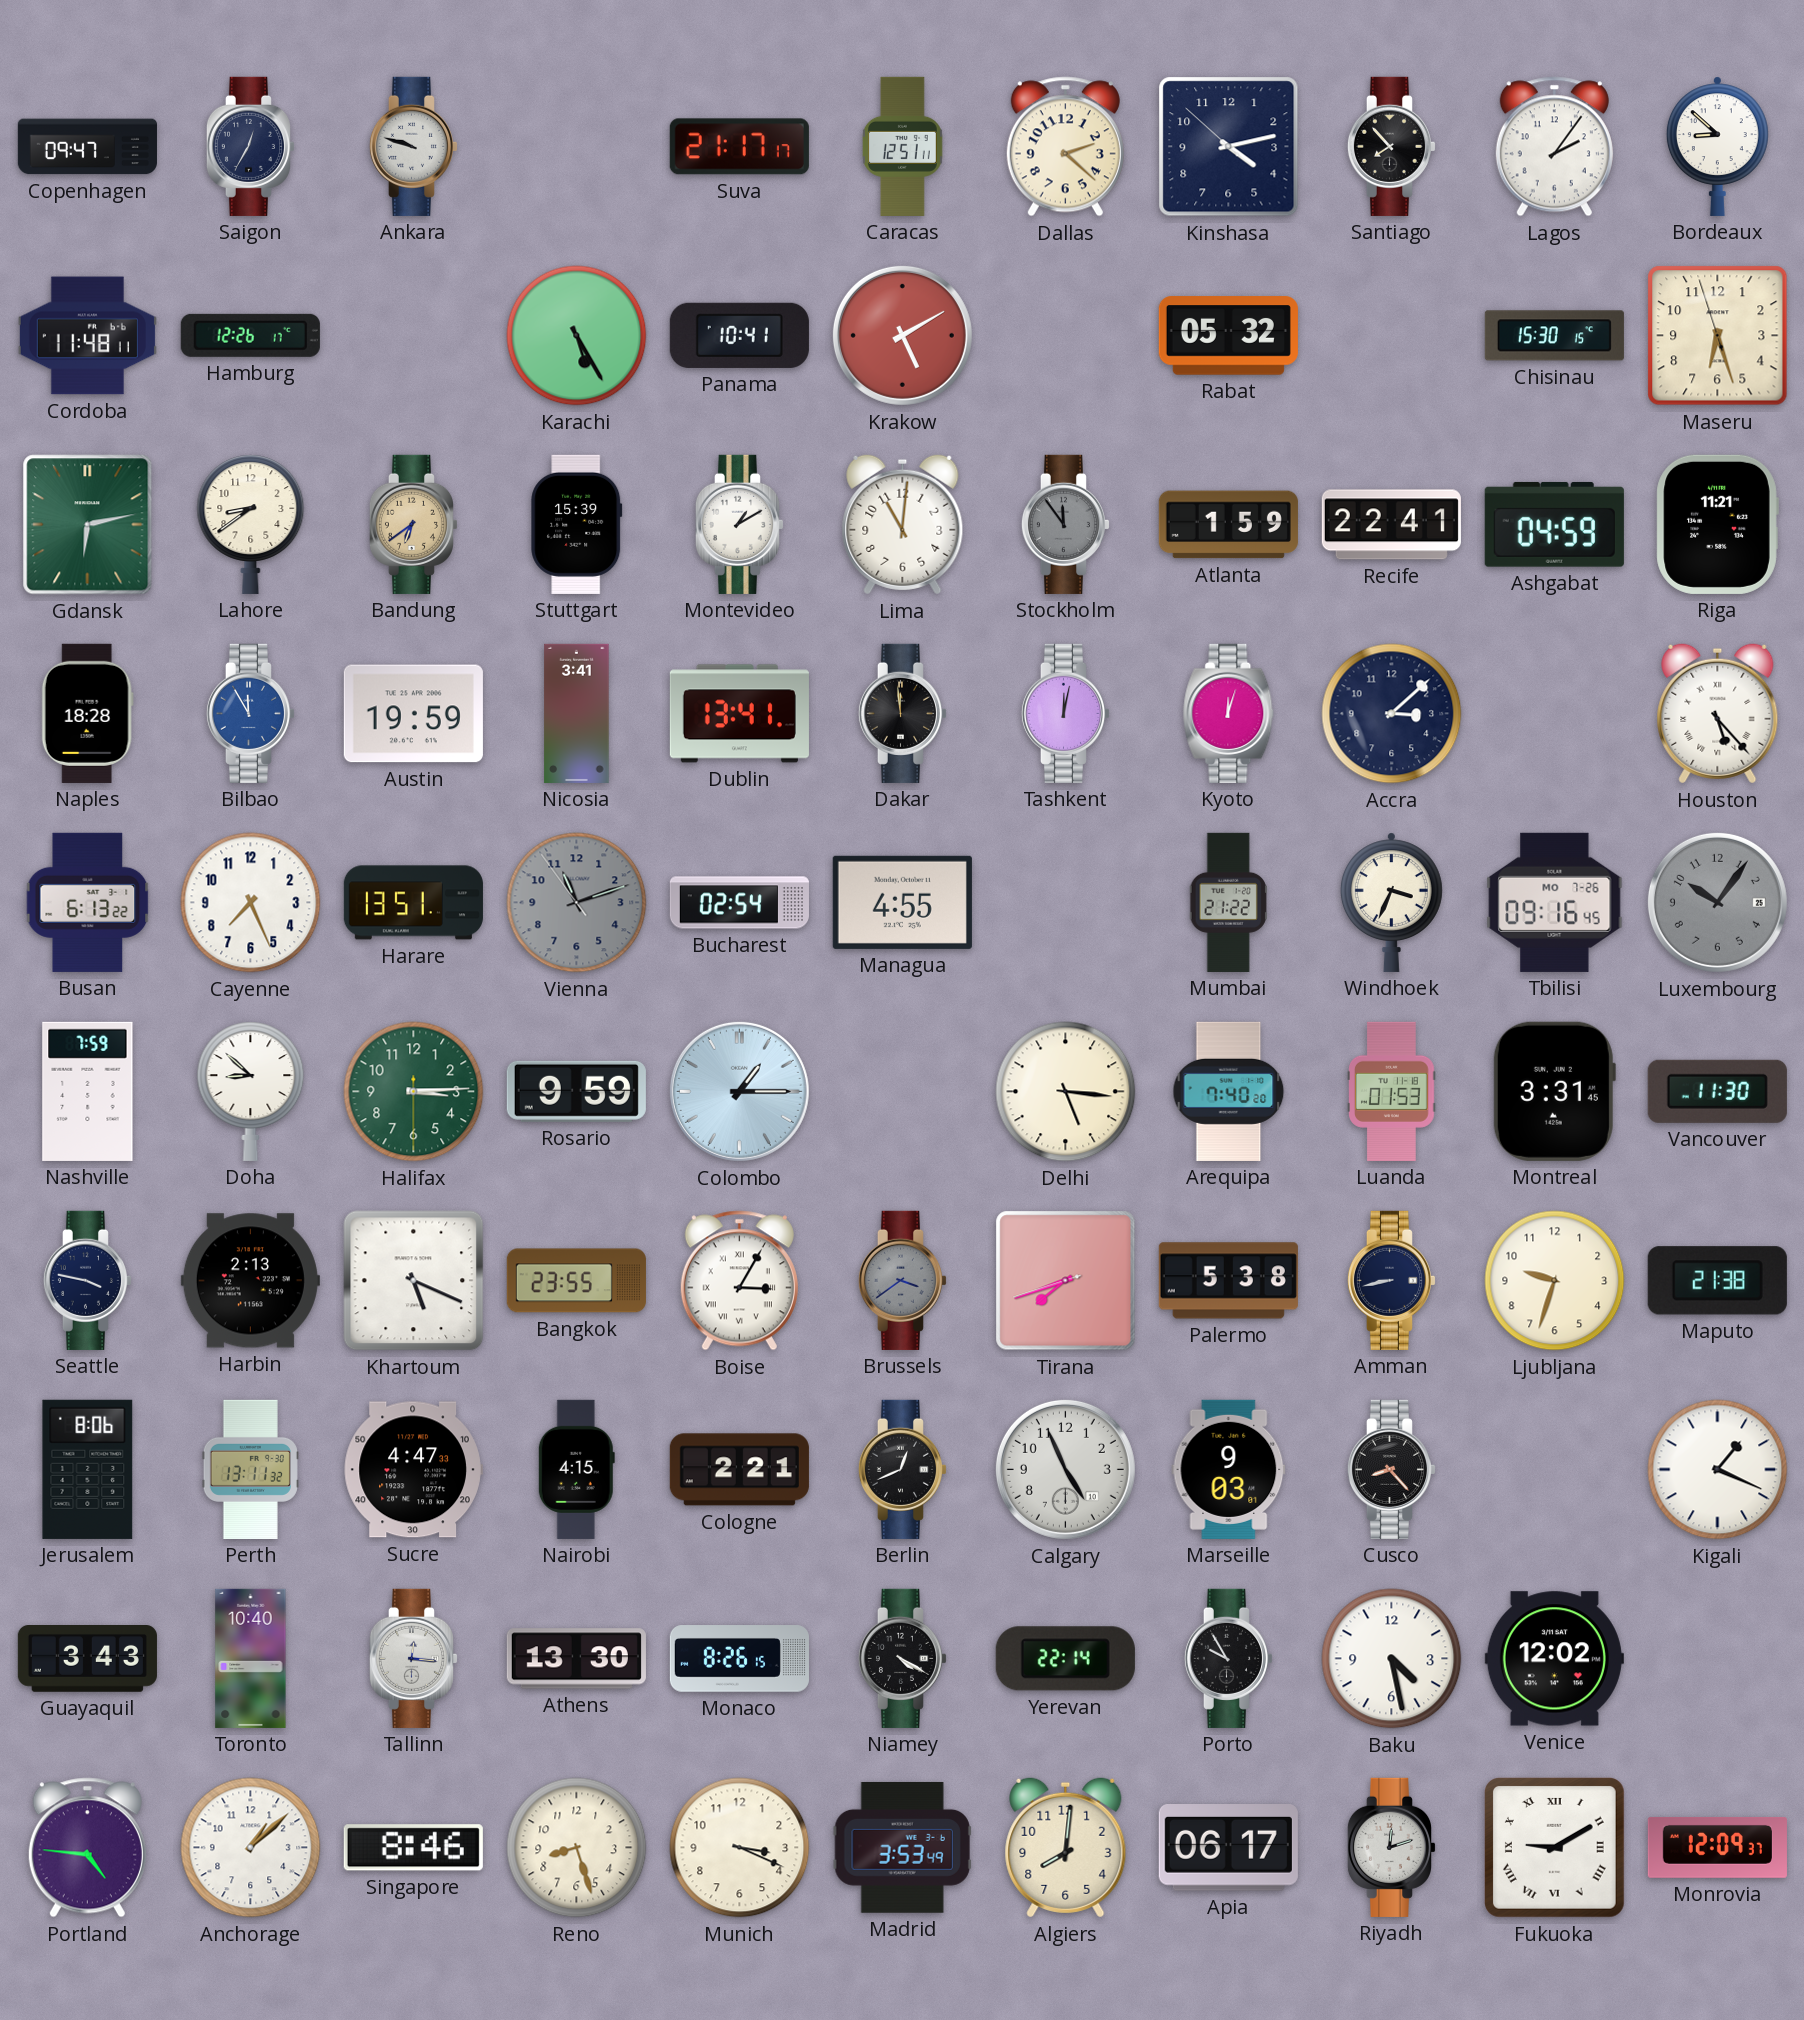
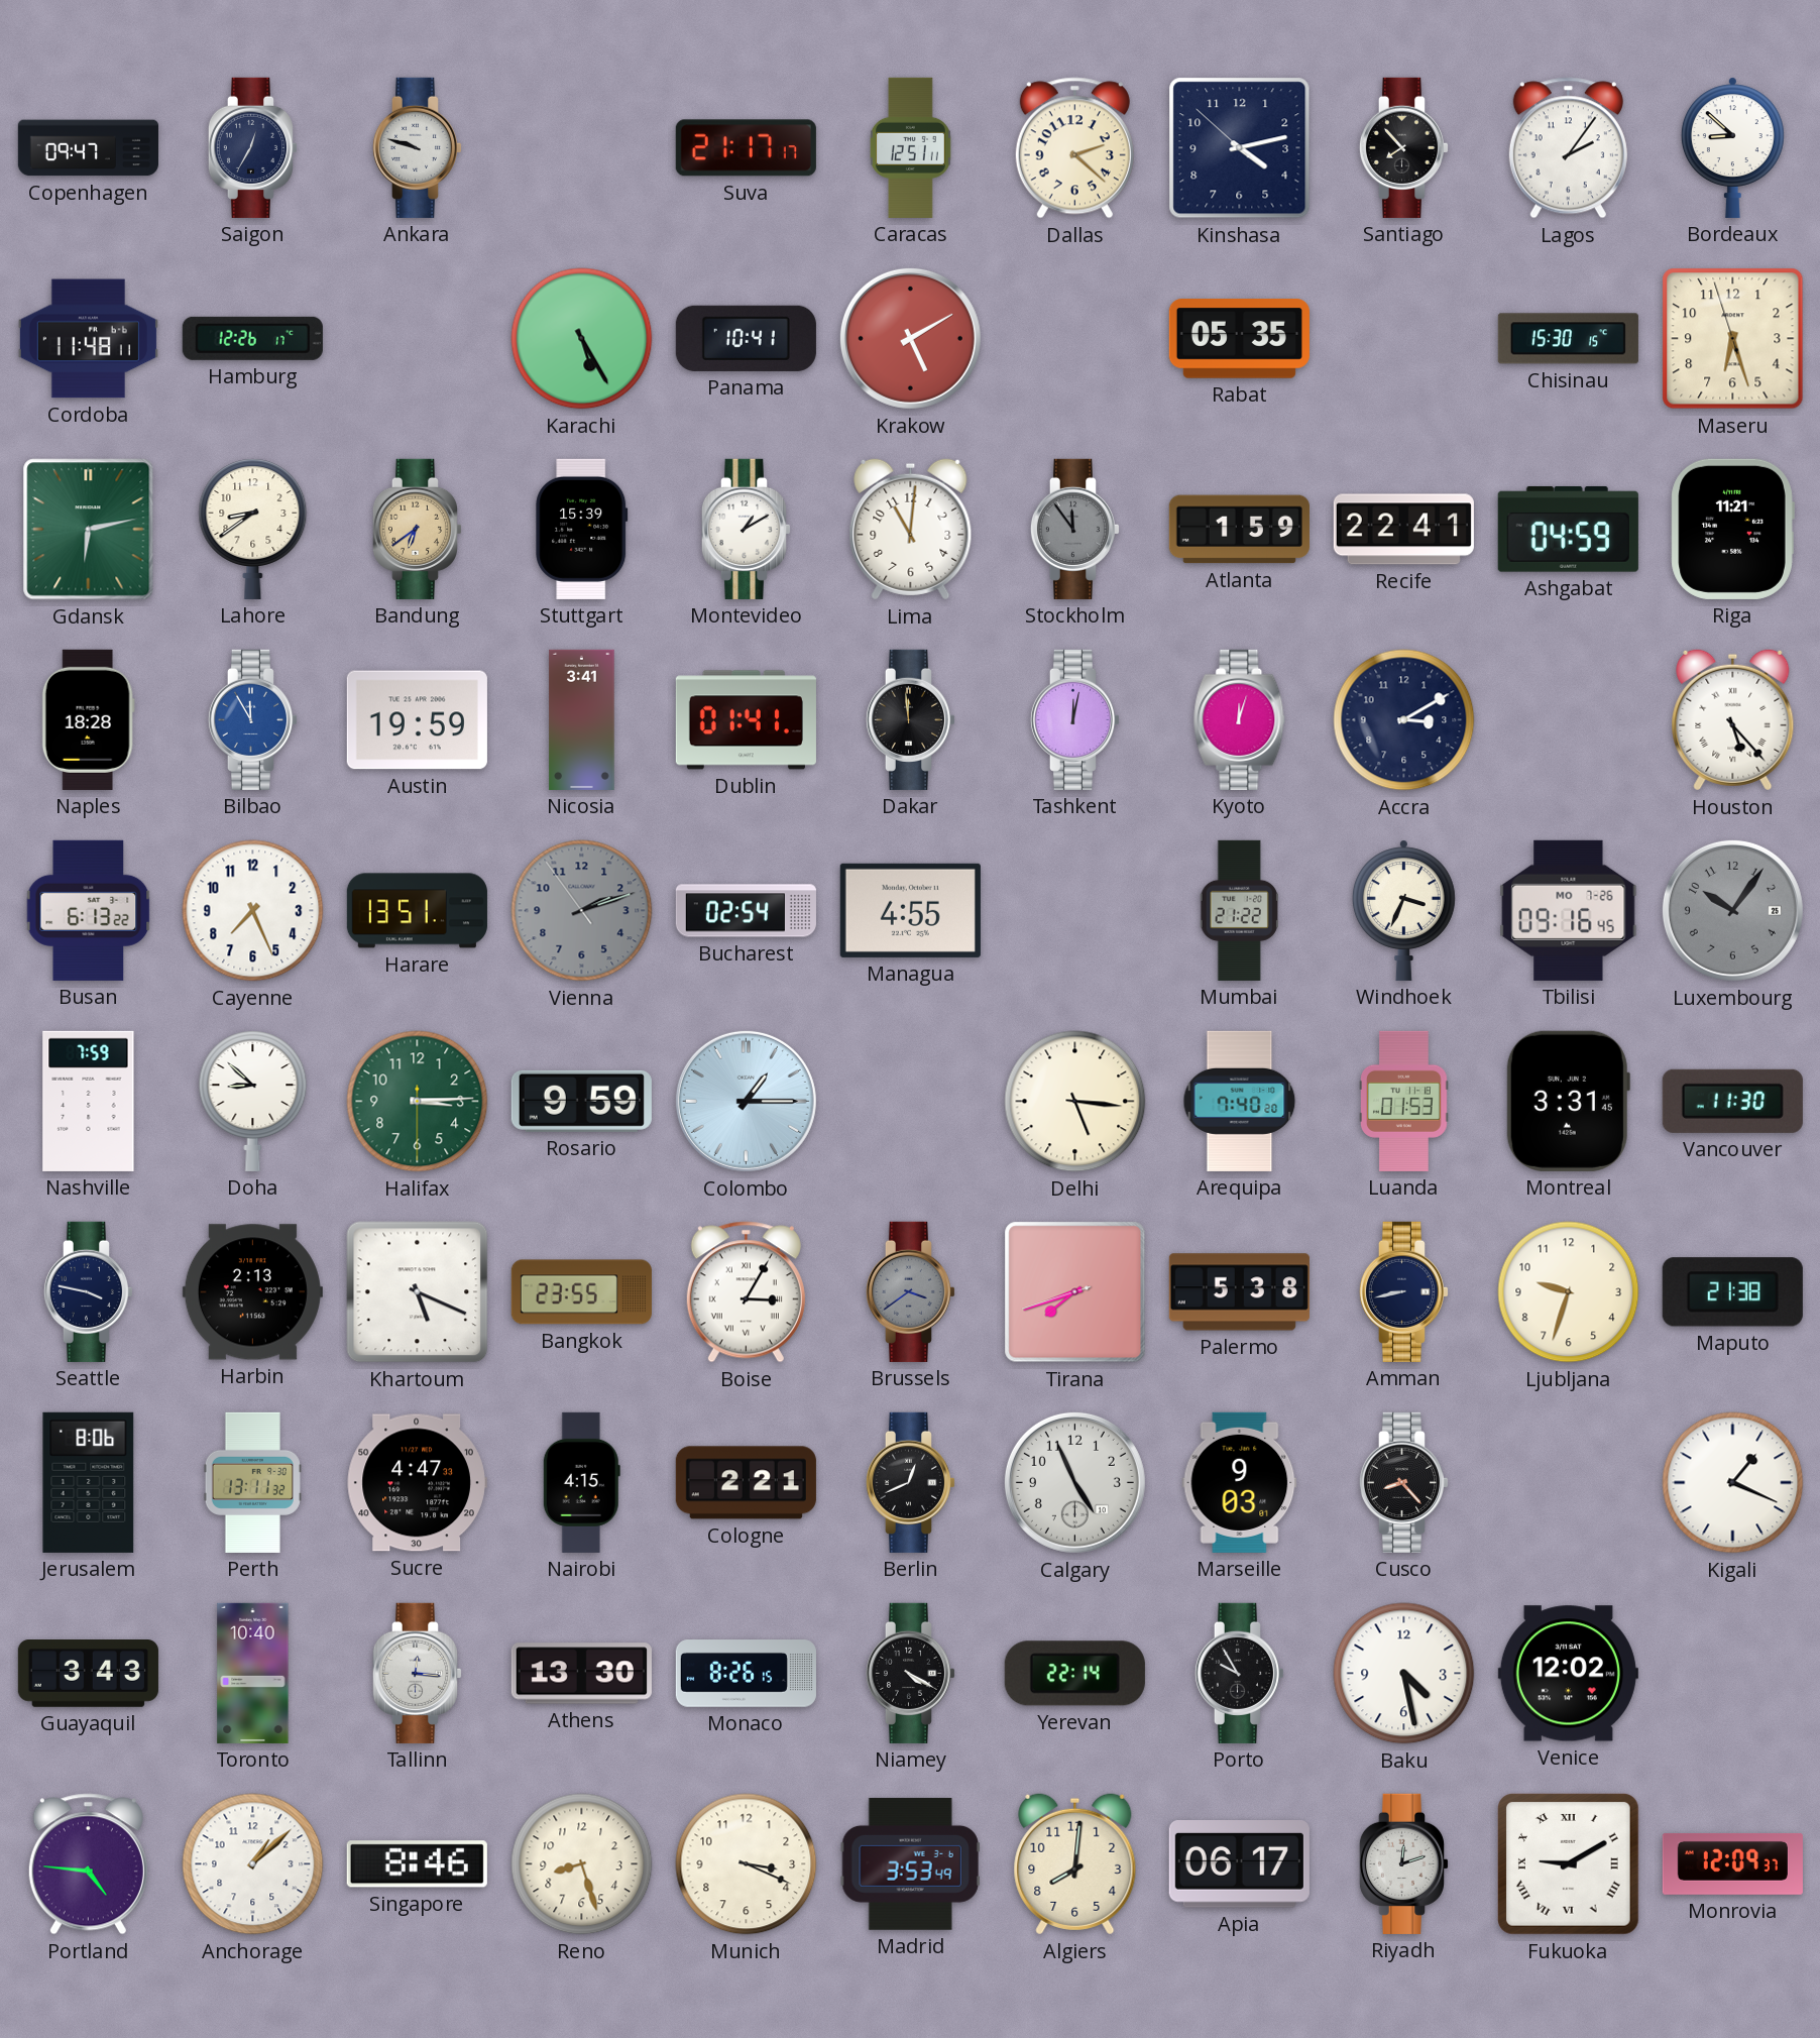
Rabat: 05:32 -> 05:35
Dublin: 13:41 -> 01:41
Accra: 3:08 -> 3:10
Vienna: 11:11 -> 2:11
